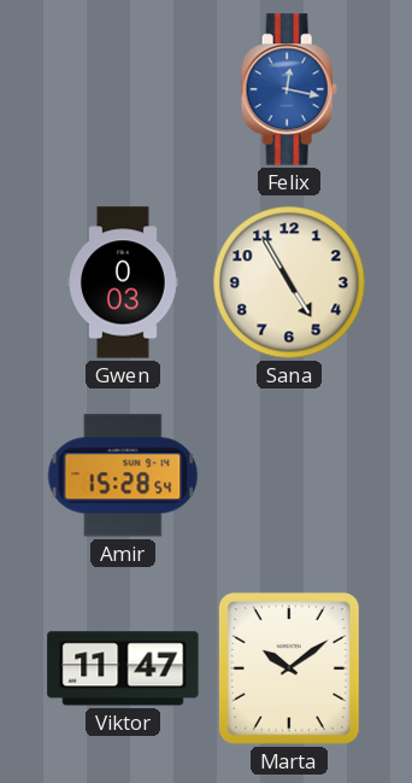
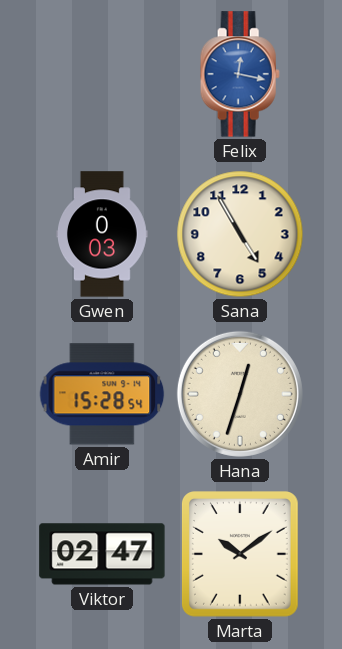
Hana: none -> 12:33
Viktor: 11:47 -> 02:47
